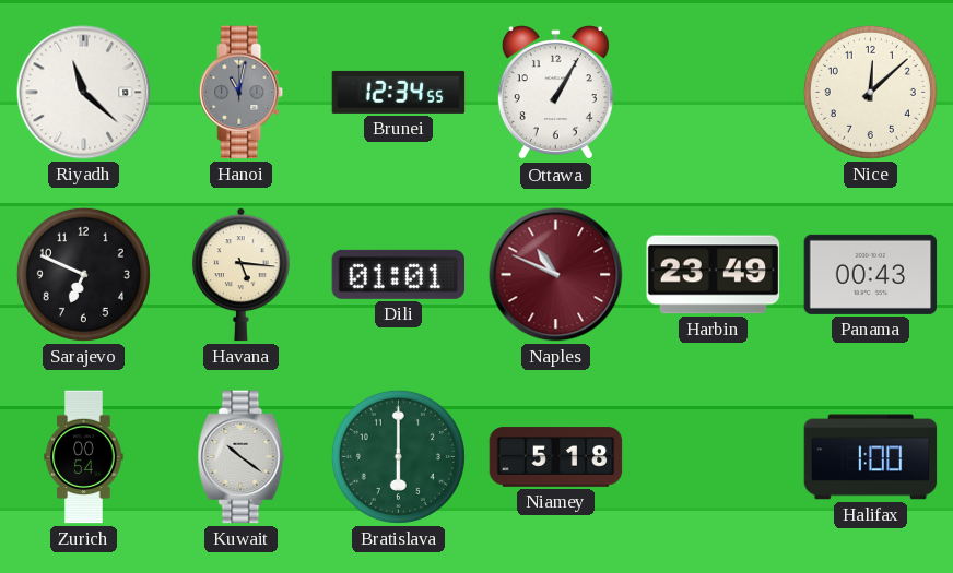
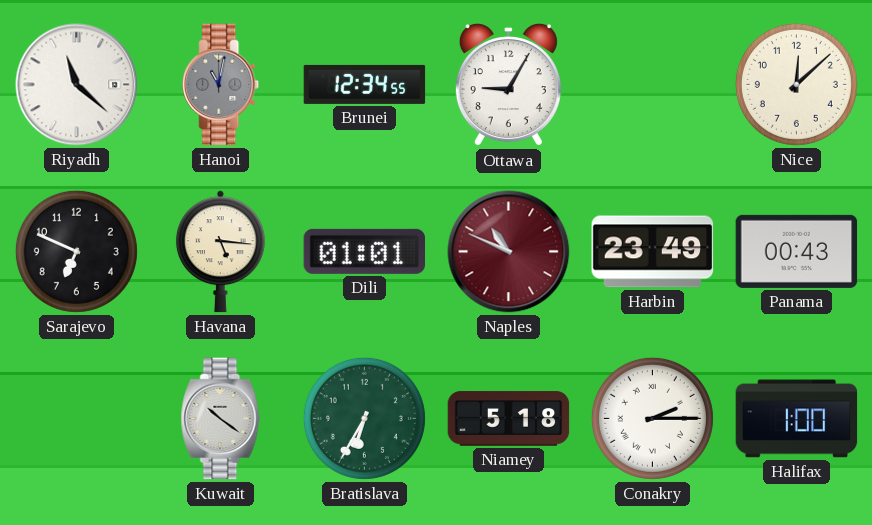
Ottawa: 1:05 -> 9:05
Zurich: 00:54 -> none
Bratislava: 6:00 -> 6:35
Conakry: none -> 2:15
